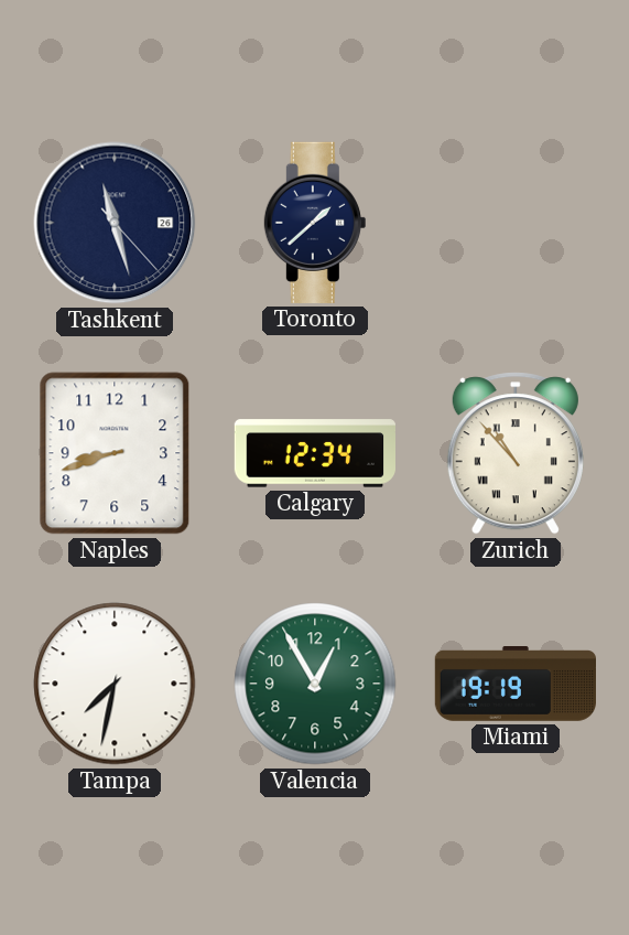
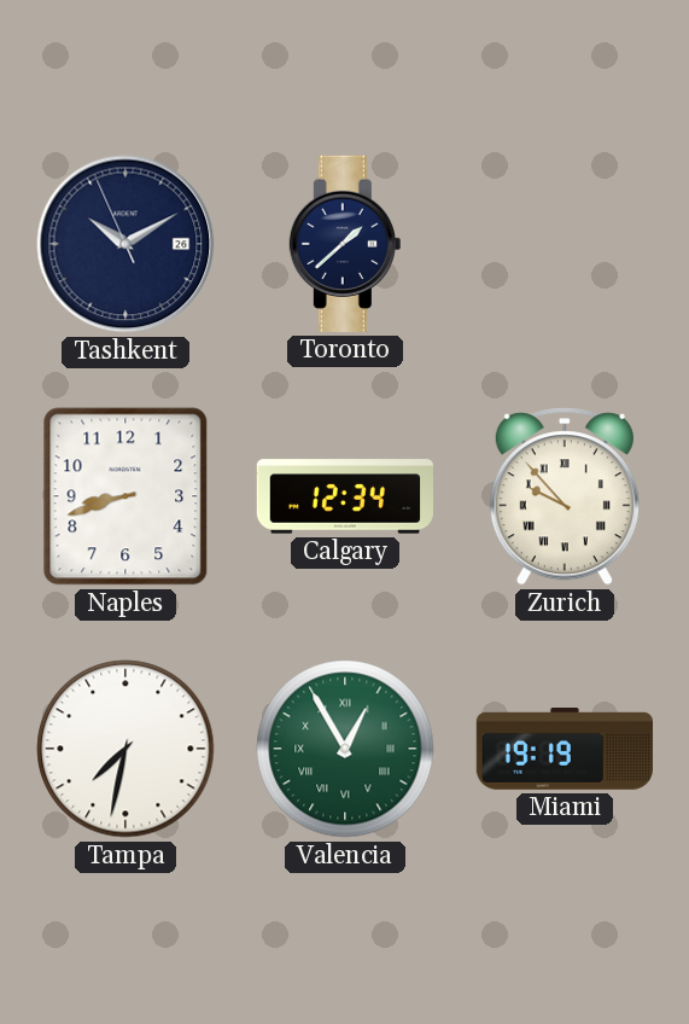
Tashkent: 11:27 -> 10:09
Zurich: 10:53 -> 9:53
Valencia numerals: Arabic -> Roman
